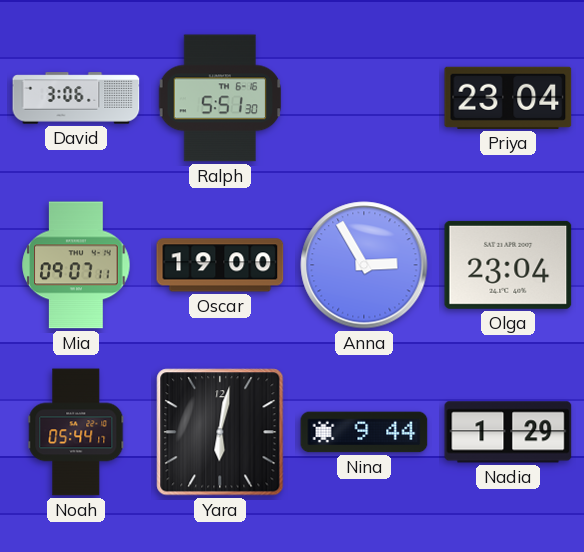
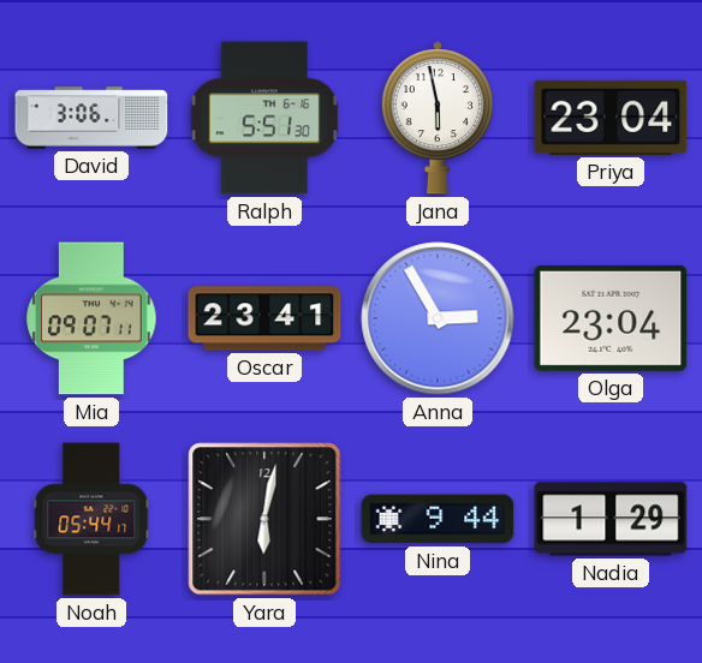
Jana: none -> 5:58
Oscar: 19:00 -> 23:41
